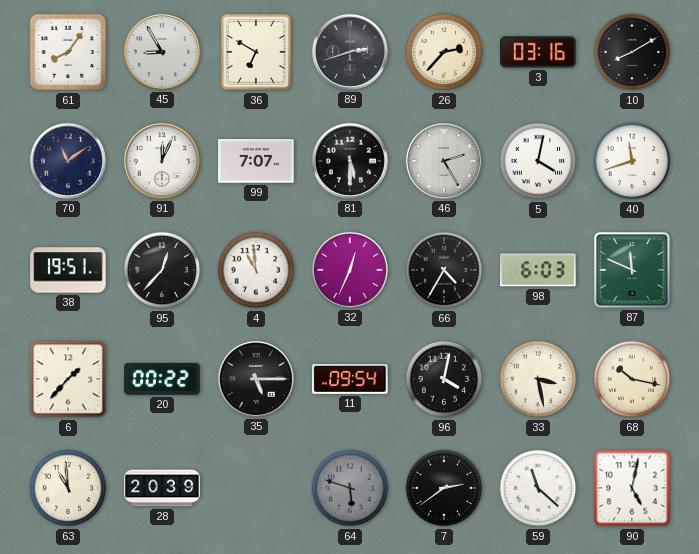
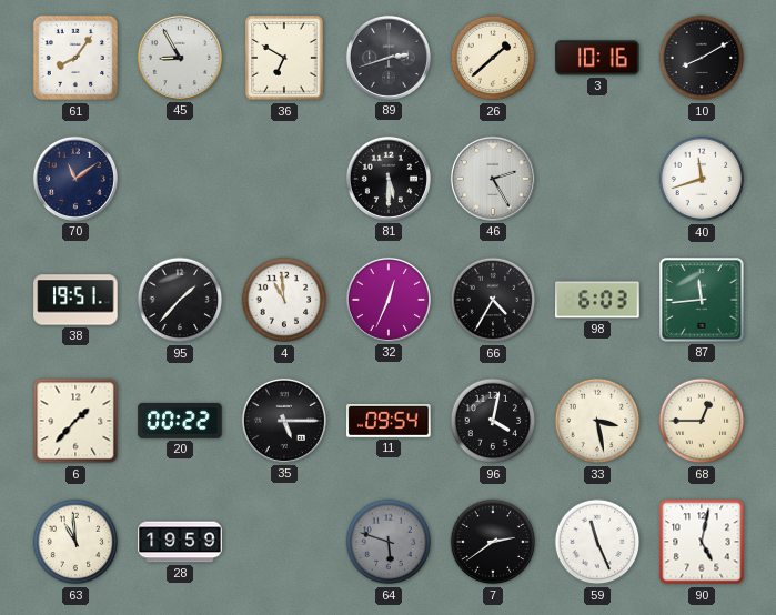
26: 2:37 -> 1:38
3: 03:16 -> 10:16
91: 12:04 -> none
99: 7:07 -> none
5: 4:02 -> none
95: 12:37 -> 1:37
87: 11:49 -> 11:44
68: 10:17 -> 12:45
28: 20:39 -> 19:59
59: 11:22 -> 11:26
